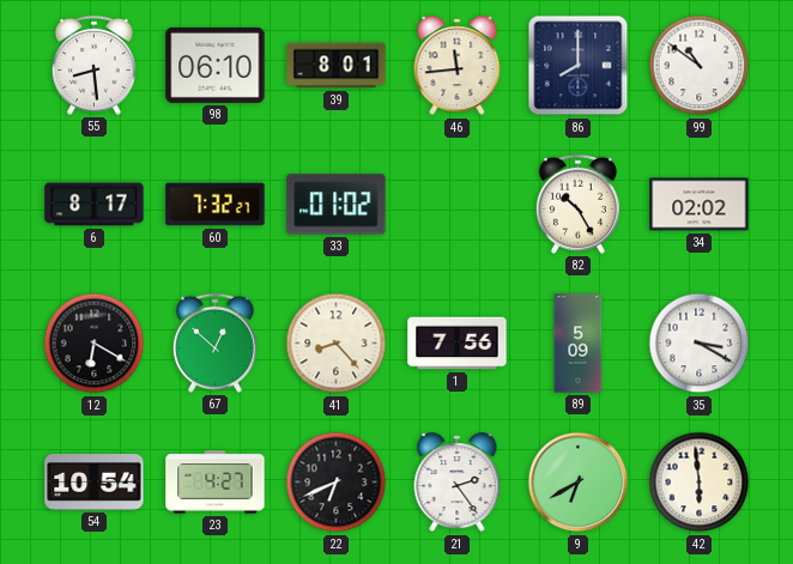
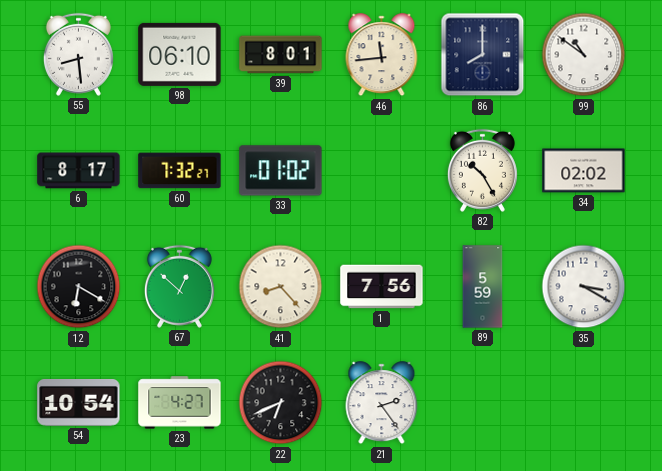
89: 5:09 -> 5:59
9: 6:40 -> none
42: 5:59 -> none
